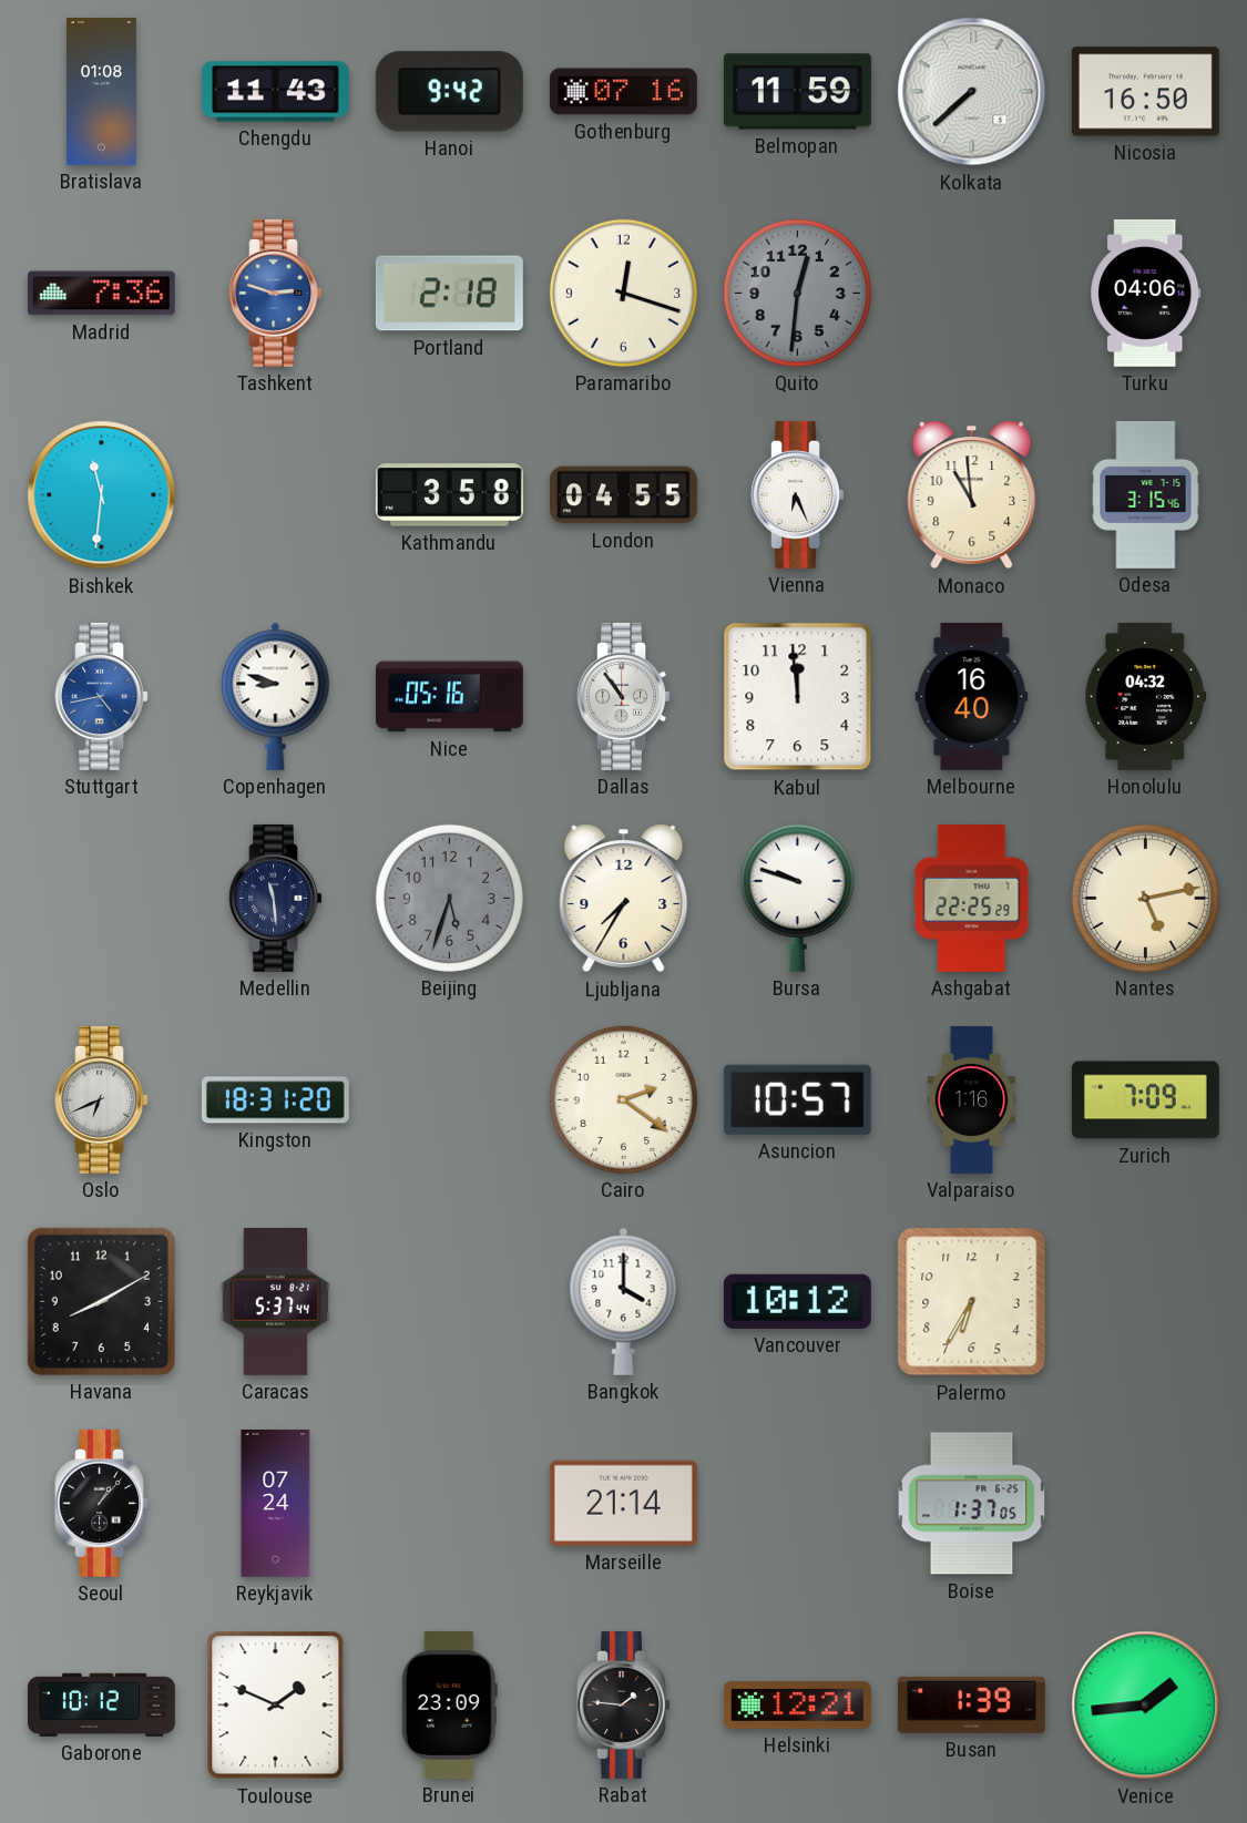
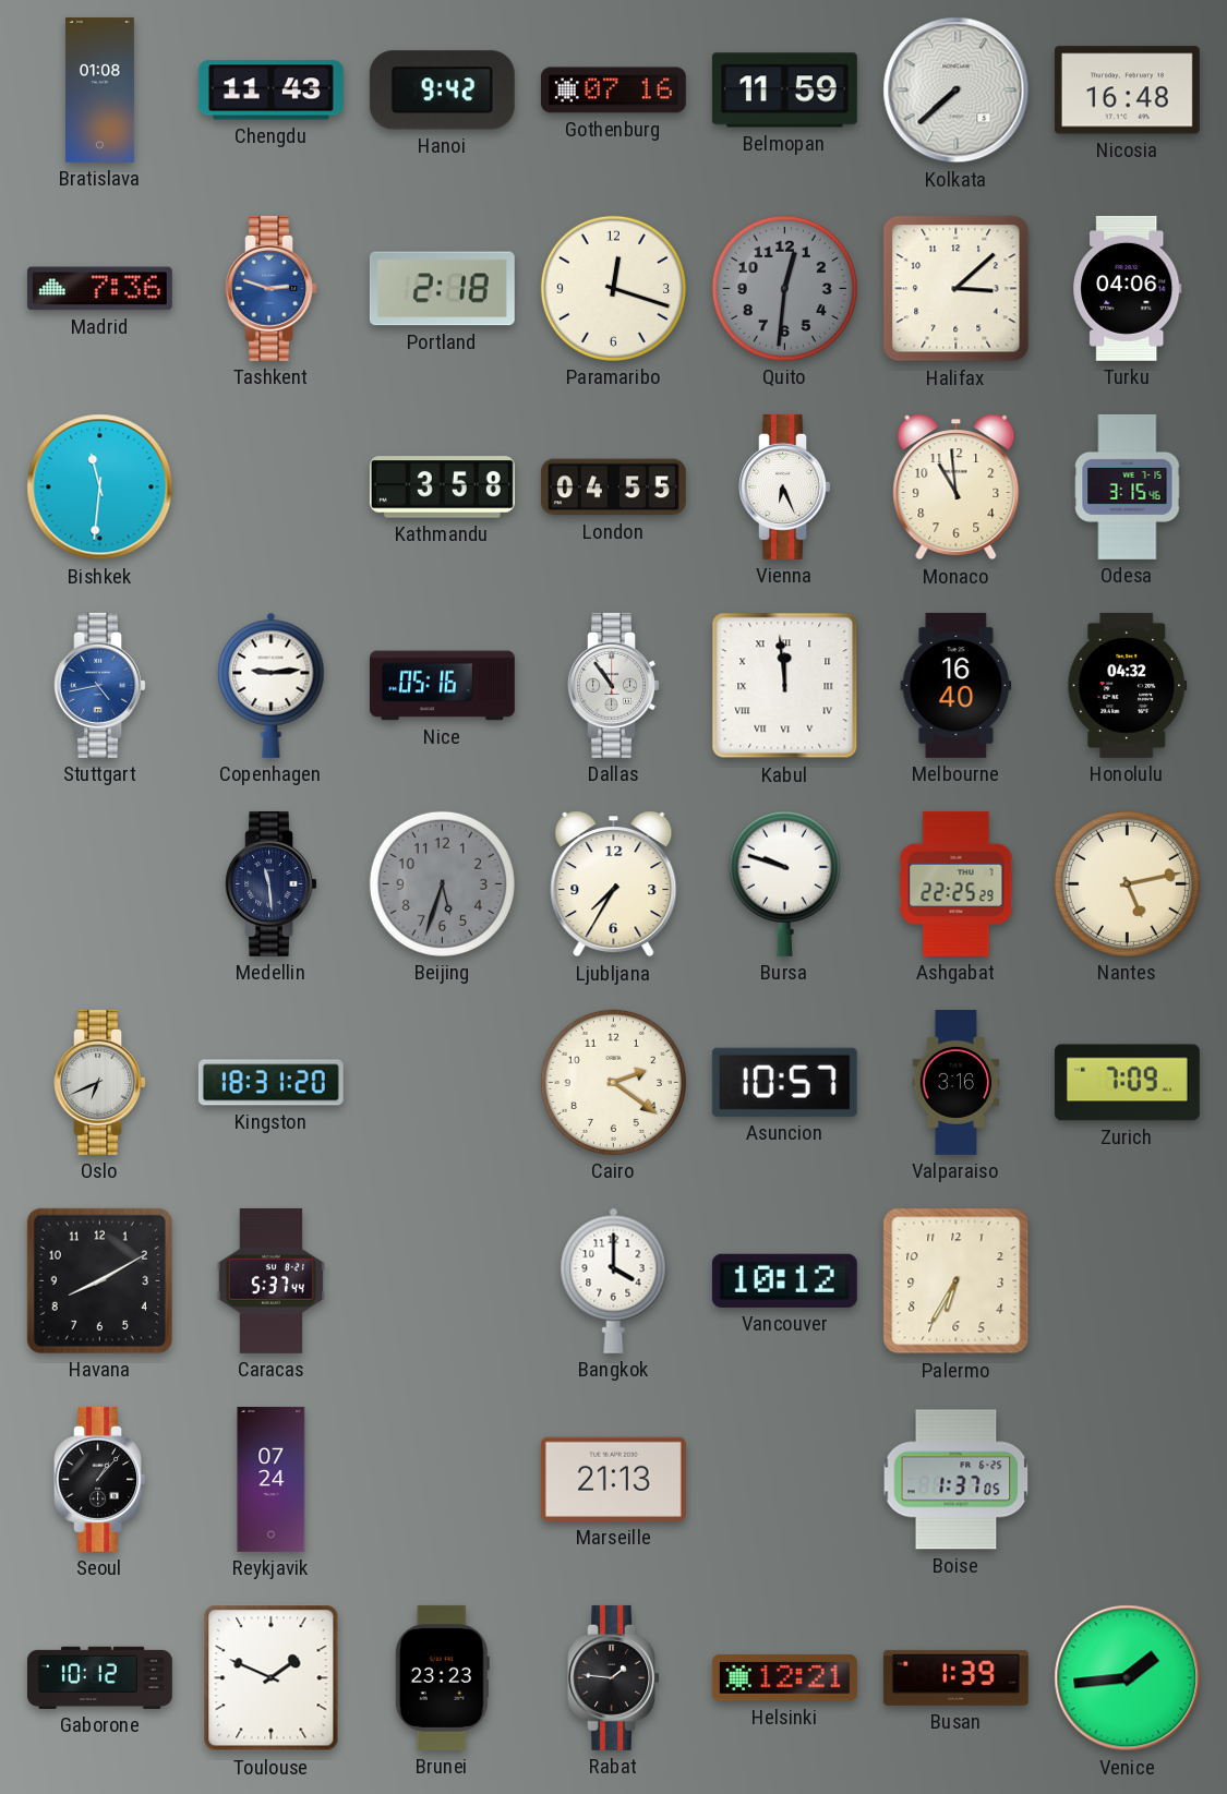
Nicosia: 16:50 -> 16:48
Halifax: none -> 3:08
Copenhagen: 8:48 -> 9:14
Kabul numerals: Arabic -> Roman
Valparaiso: 1:16 -> 3:16
Marseille: 21:14 -> 21:13
Brunei: 23:09 -> 23:23
